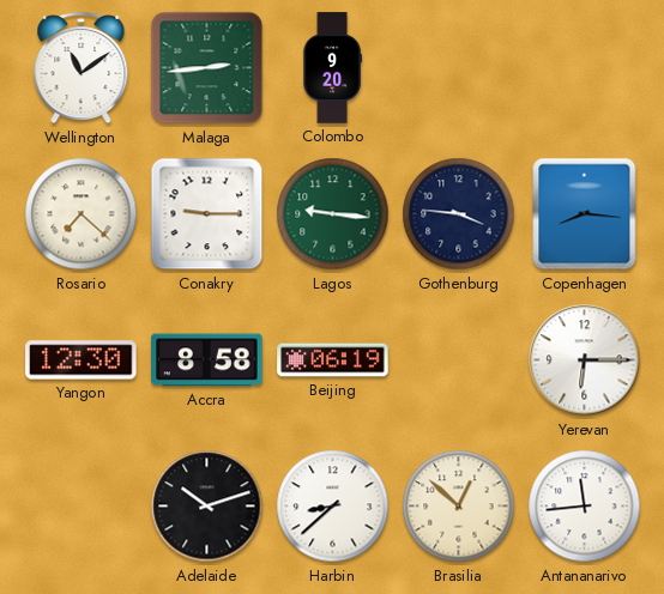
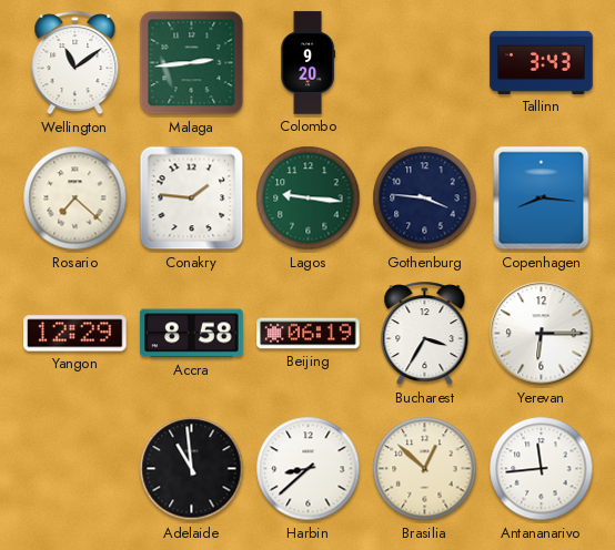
Tallinn: none -> 3:43
Conakry: 9:15 -> 1:46
Yangon: 12:30 -> 12:29
Bucharest: none -> 3:35
Adelaide: 10:12 -> 10:59
